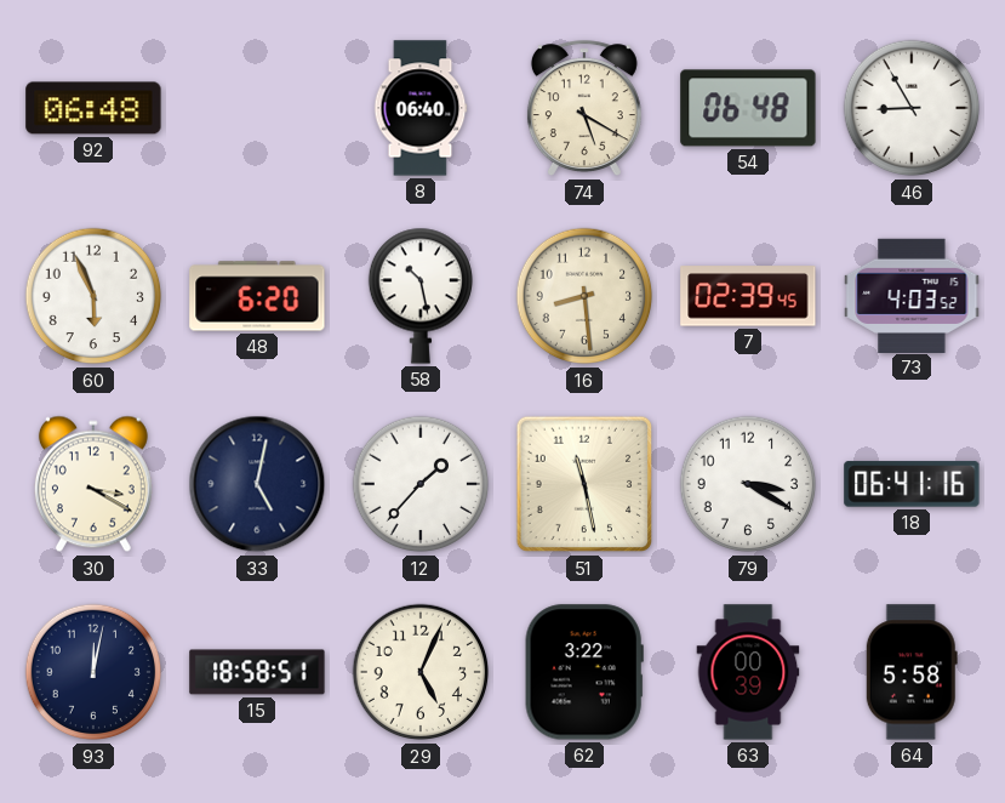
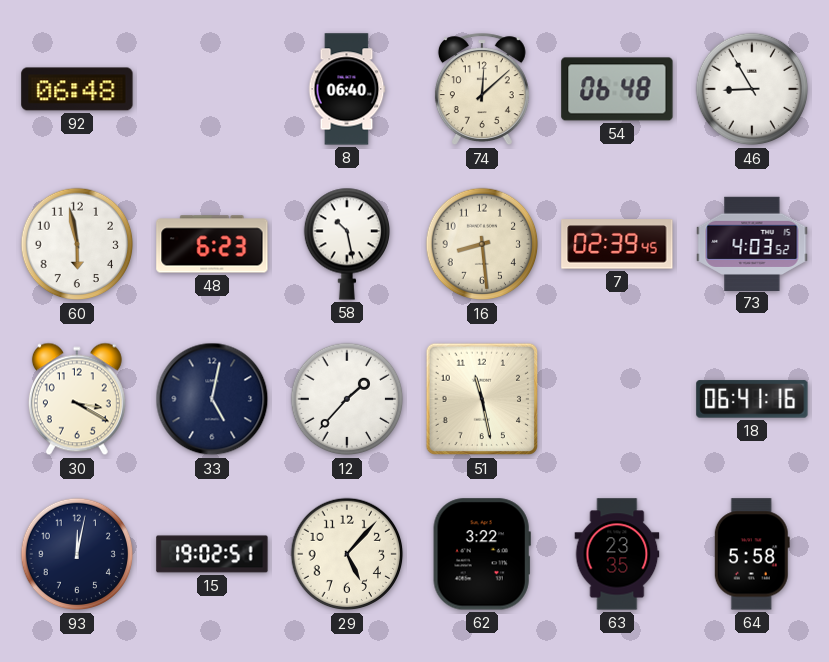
74: 5:20 -> 12:08
60: 5:56 -> 5:58
48: 6:20 -> 6:23
79: 3:20 -> none
15: 18:58 -> 19:02
29: 5:04 -> 5:07
63: 00:39 -> 23:35
